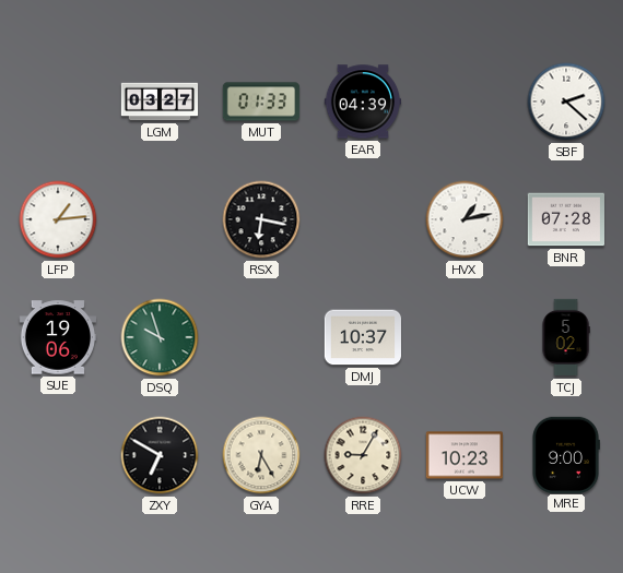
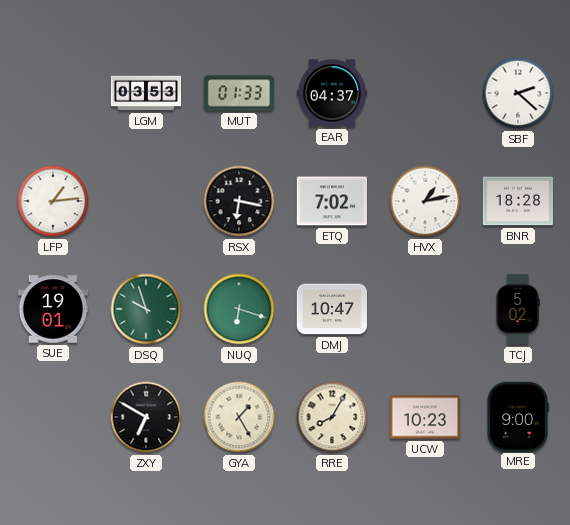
LGM: 03:27 -> 03:53
EAR: 04:39 -> 04:37
ETQ: none -> 7:02
BNR: 07:28 -> 18:28
SUE: 19:06 -> 19:01
NUQ: none -> 6:18
DMJ: 10:37 -> 10:47
GYA: 6:25 -> 1:25
RRE: 9:05 -> 8:05
